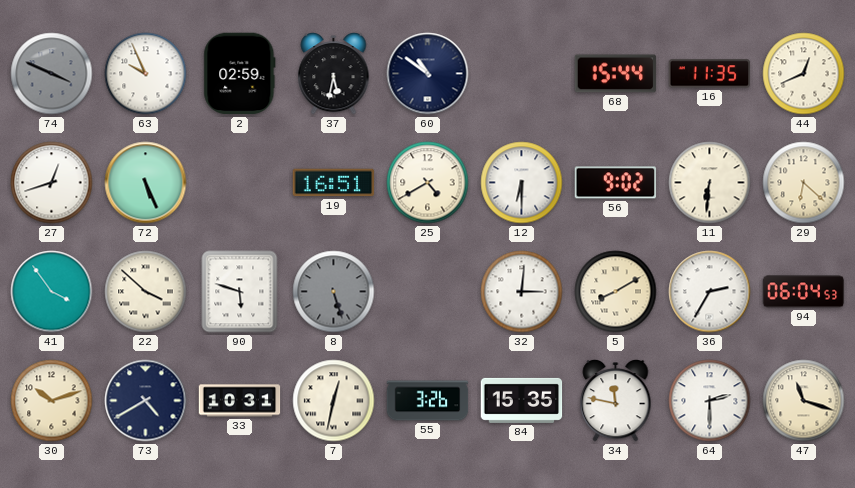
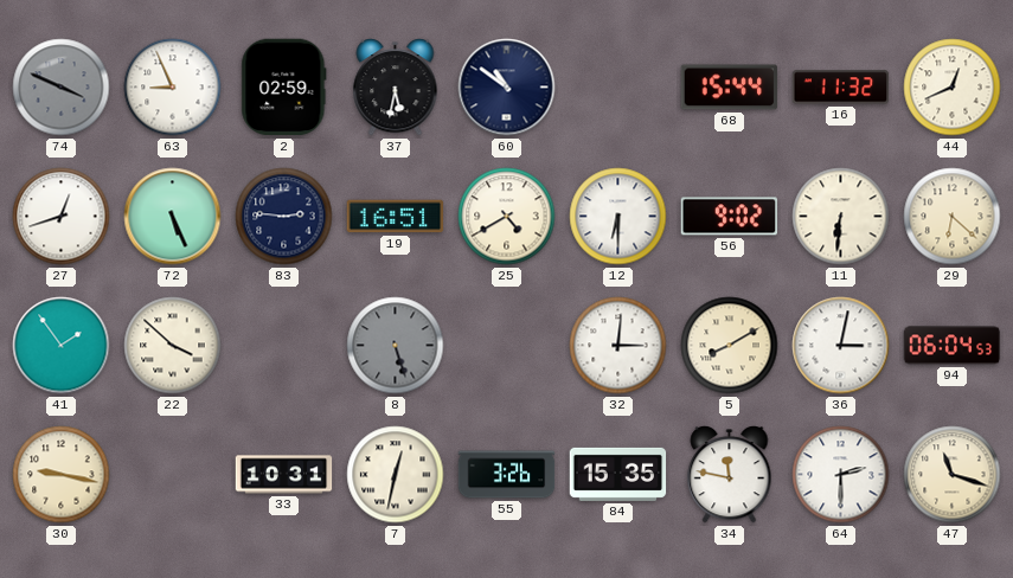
63: 9:56 -> 8:56
16: 11:35 -> 11:32
83: none -> 2:46
41: 3:54 -> 1:54
90: 5:48 -> none
36: 2:35 -> 3:02
30: 10:12 -> 9:17
73: 4:40 -> none
